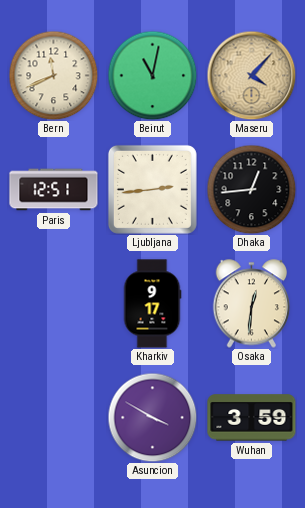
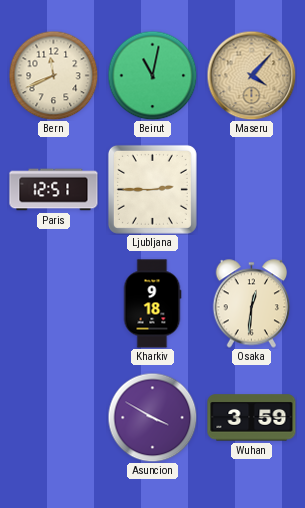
Ljubljana: 2:44 -> 2:45
Dhaka: 12:44 -> none
Kharkiv: 9:17 -> 9:18
